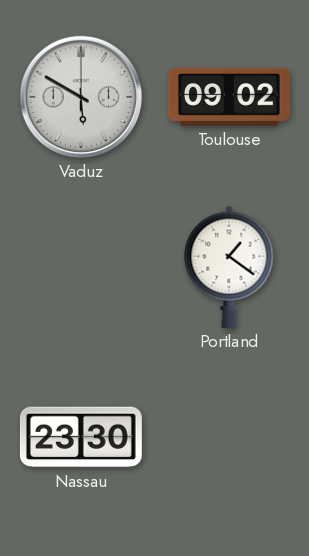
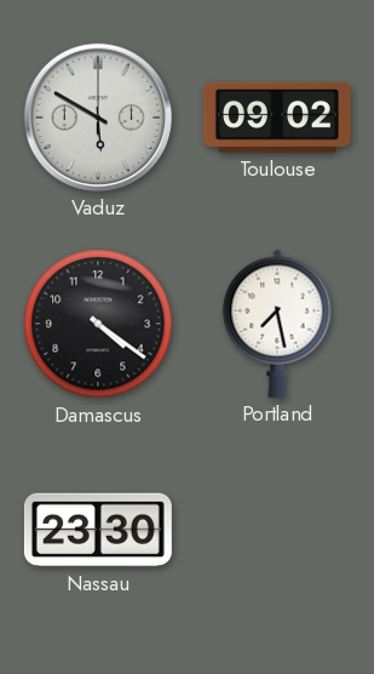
Damascus: none -> 4:21
Portland: 1:21 -> 7:28
